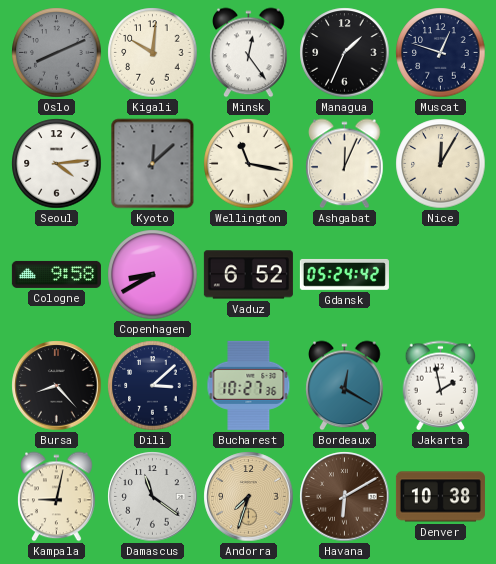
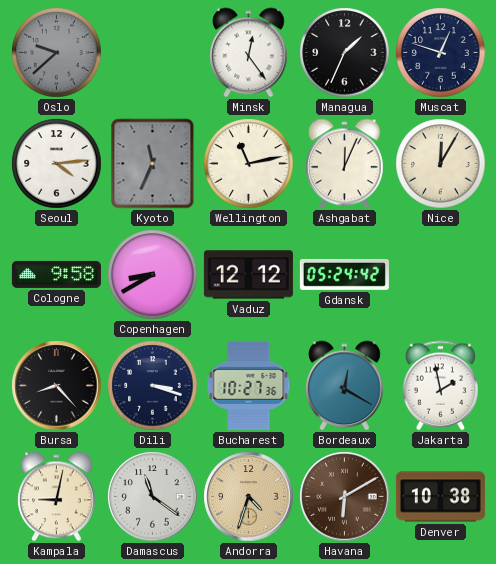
Oslo: 8:11 -> 9:38
Kigali: 10:01 -> none
Kyoto: 12:08 -> 11:34
Wellington: 11:17 -> 11:13
Vaduz: 6:52 -> 12:12
Dili: 3:08 -> 3:18
Andorra: 7:33 -> 4:33
